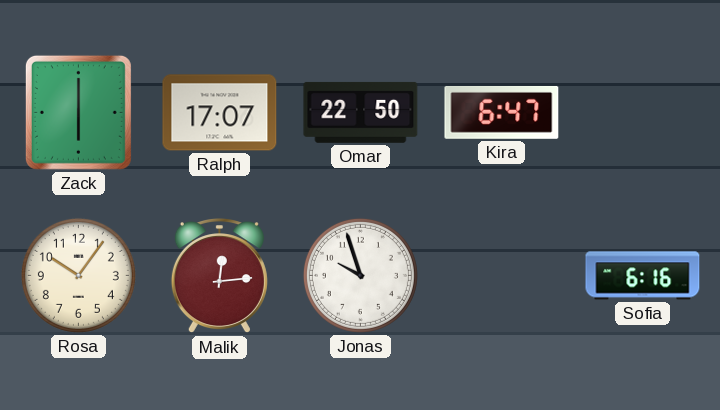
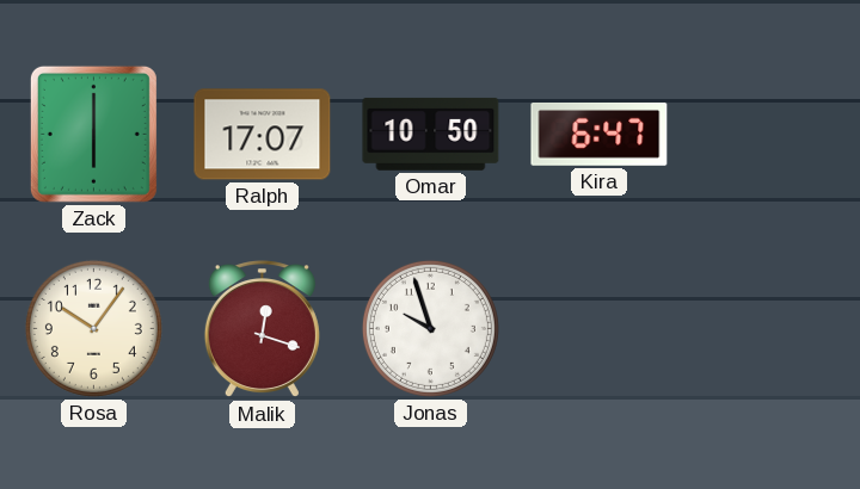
Omar: 22:50 -> 10:50
Malik: 12:14 -> 12:18
Sofia: 6:16 -> none
